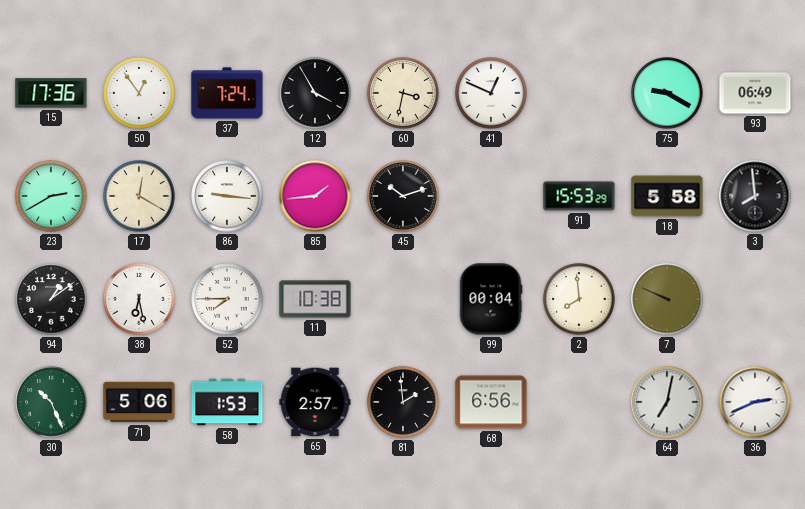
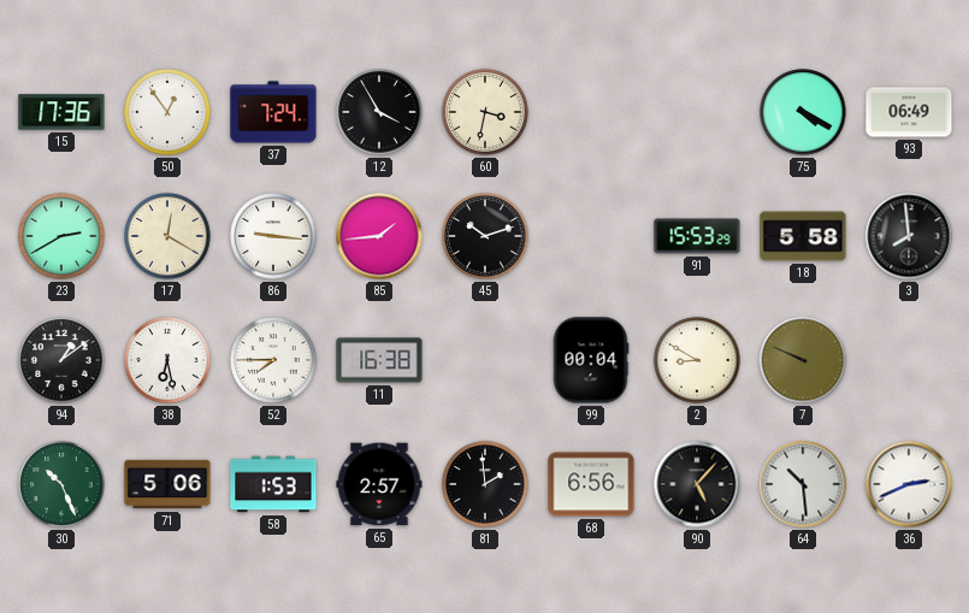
41: 12:49 -> none
75: 9:20 -> 4:20
11: 10:38 -> 16:38
2: 7:59 -> 8:50
90: none -> 5:07
64: 7:02 -> 10:29
